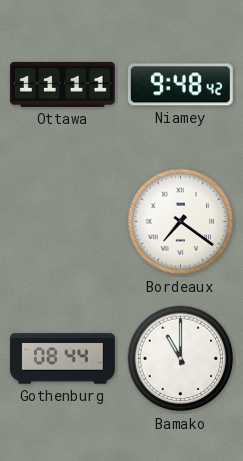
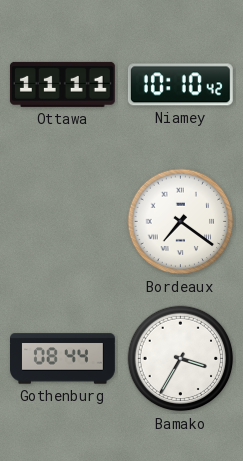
Niamey: 9:48 -> 10:10
Bamako: 11:00 -> 3:35
